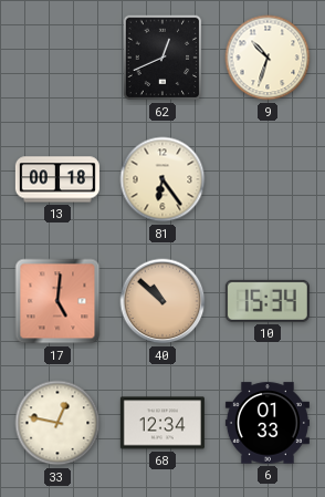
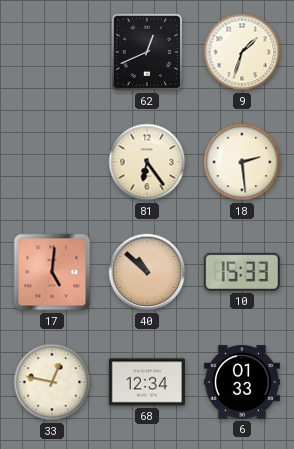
9: 10:33 -> 1:33
13: 00:18 -> none
18: none -> 2:29
10: 15:34 -> 15:33
